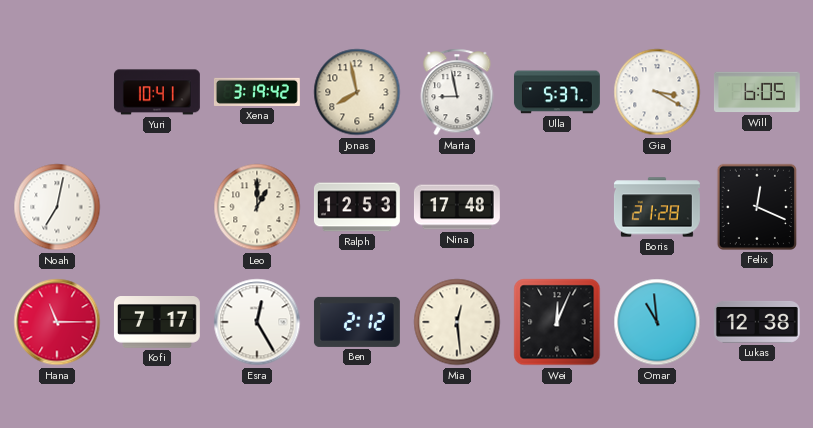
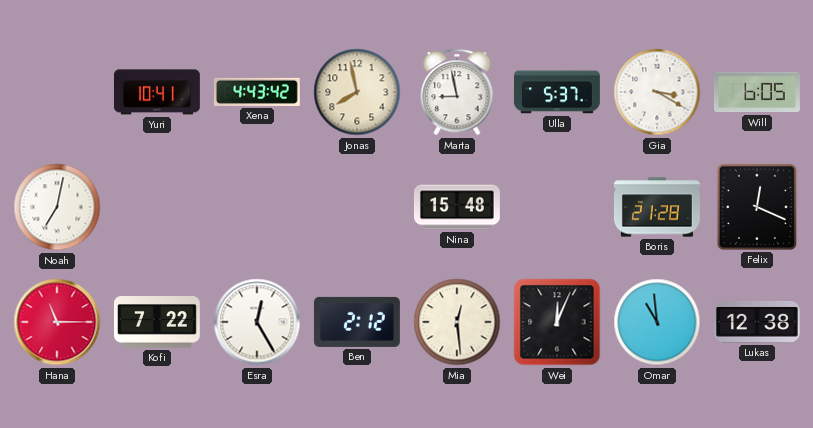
Xena: 3:19 -> 4:43
Leo: 1:00 -> none
Ralph: 12:53 -> none
Nina: 17:48 -> 15:48
Kofi: 7:17 -> 7:22
